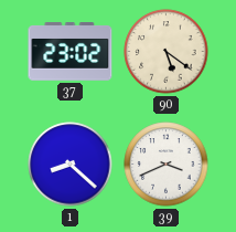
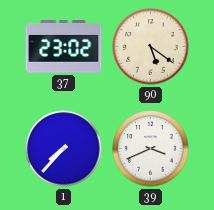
1: 8:22 -> 7:37
